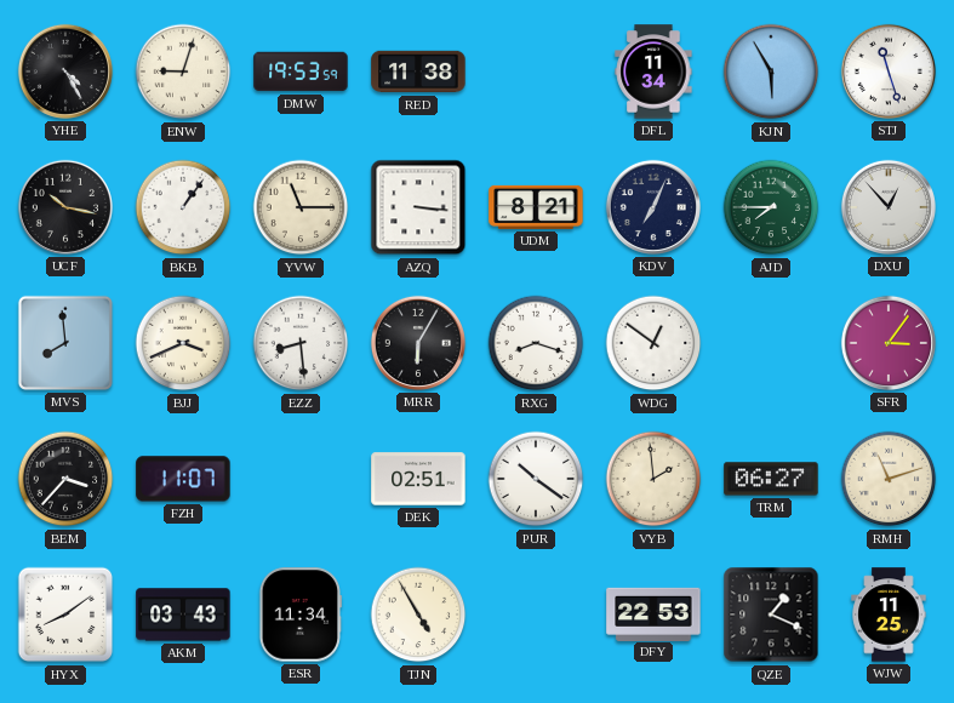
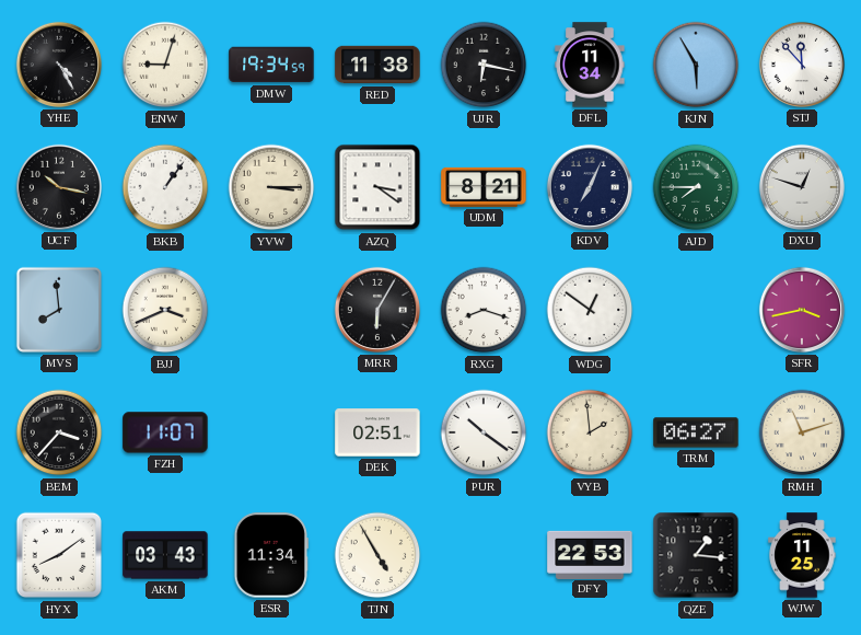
DMW: 19:53 -> 19:34
UJR: none -> 6:17
STJ: 11:27 -> 11:53
YVW: 11:15 -> 3:15
AZQ: 3:16 -> 3:21
DXU: 12:53 -> 12:48
EZZ: 8:29 -> none
SFR: 3:06 -> 3:43
QZE: 1:19 -> 1:16
